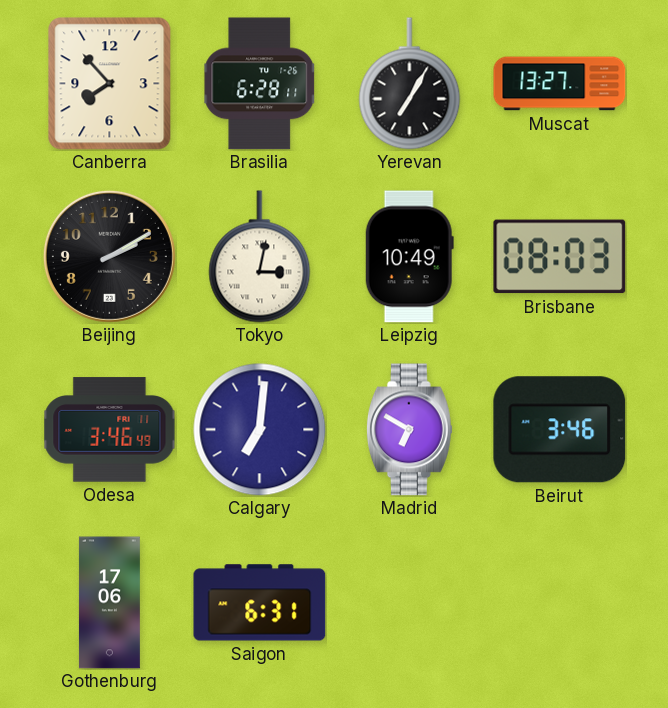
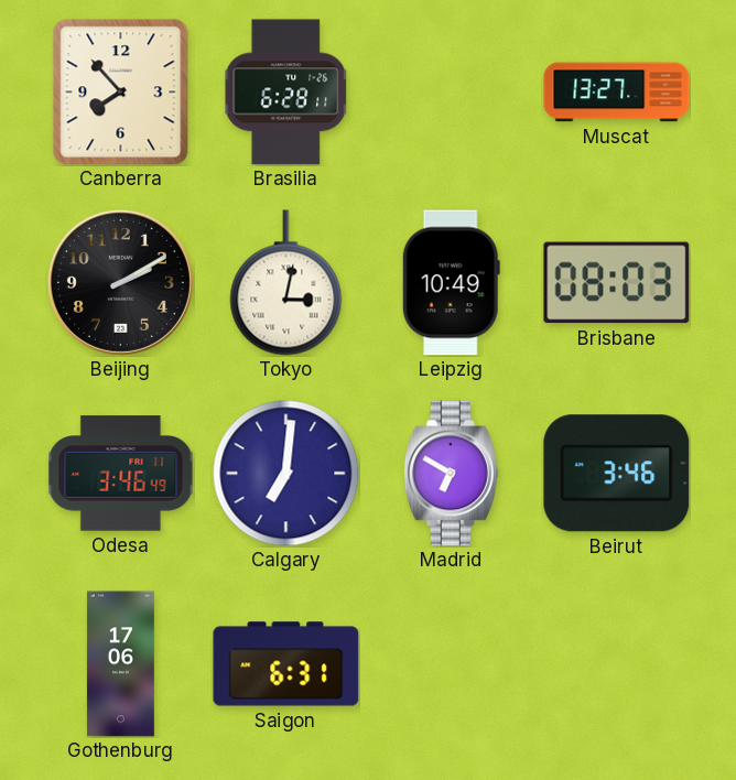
Yerevan: 7:05 -> none
